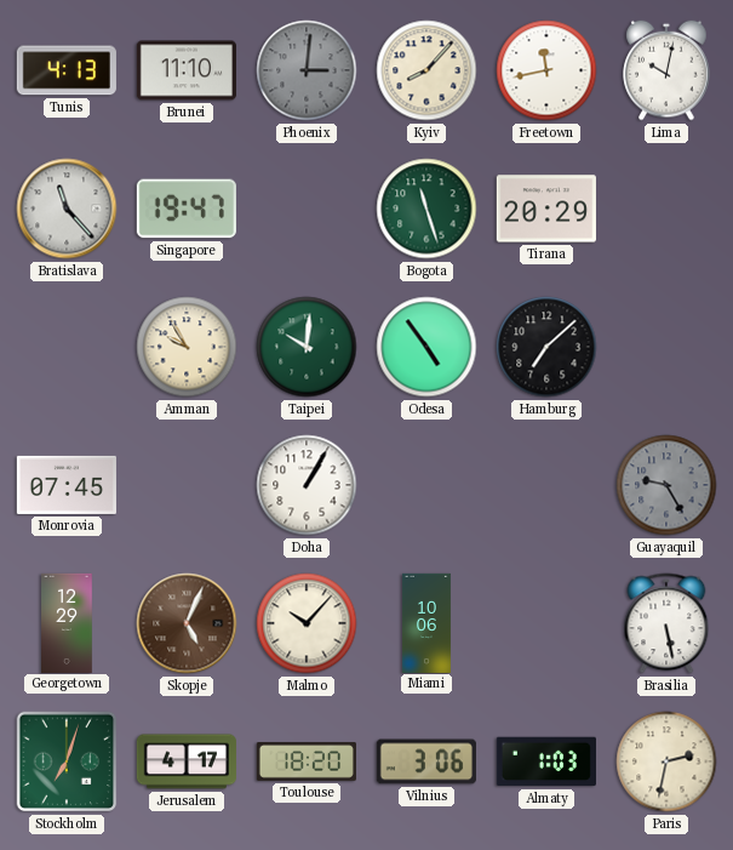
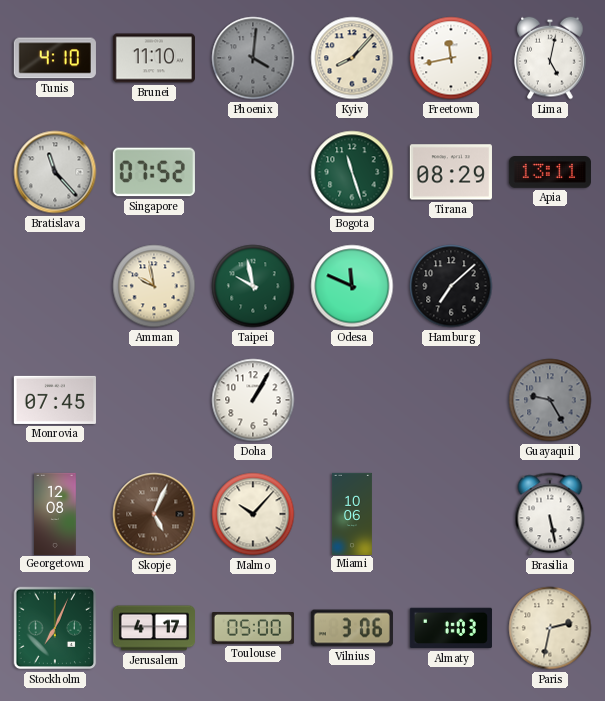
Tunis: 4:13 -> 4:10
Phoenix: 3:01 -> 4:01
Lima: 10:02 -> 5:02
Singapore: 19:47 -> 07:52
Tirana: 20:29 -> 08:29
Apia: none -> 13:11
Amman: 9:55 -> 9:58
Taipei: 10:01 -> 9:58
Odesa: 4:54 -> 11:49
Georgetown: 12:29 -> 12:08
Stockholm: 7:03 -> 7:04
Toulouse: 18:20 -> 05:00
